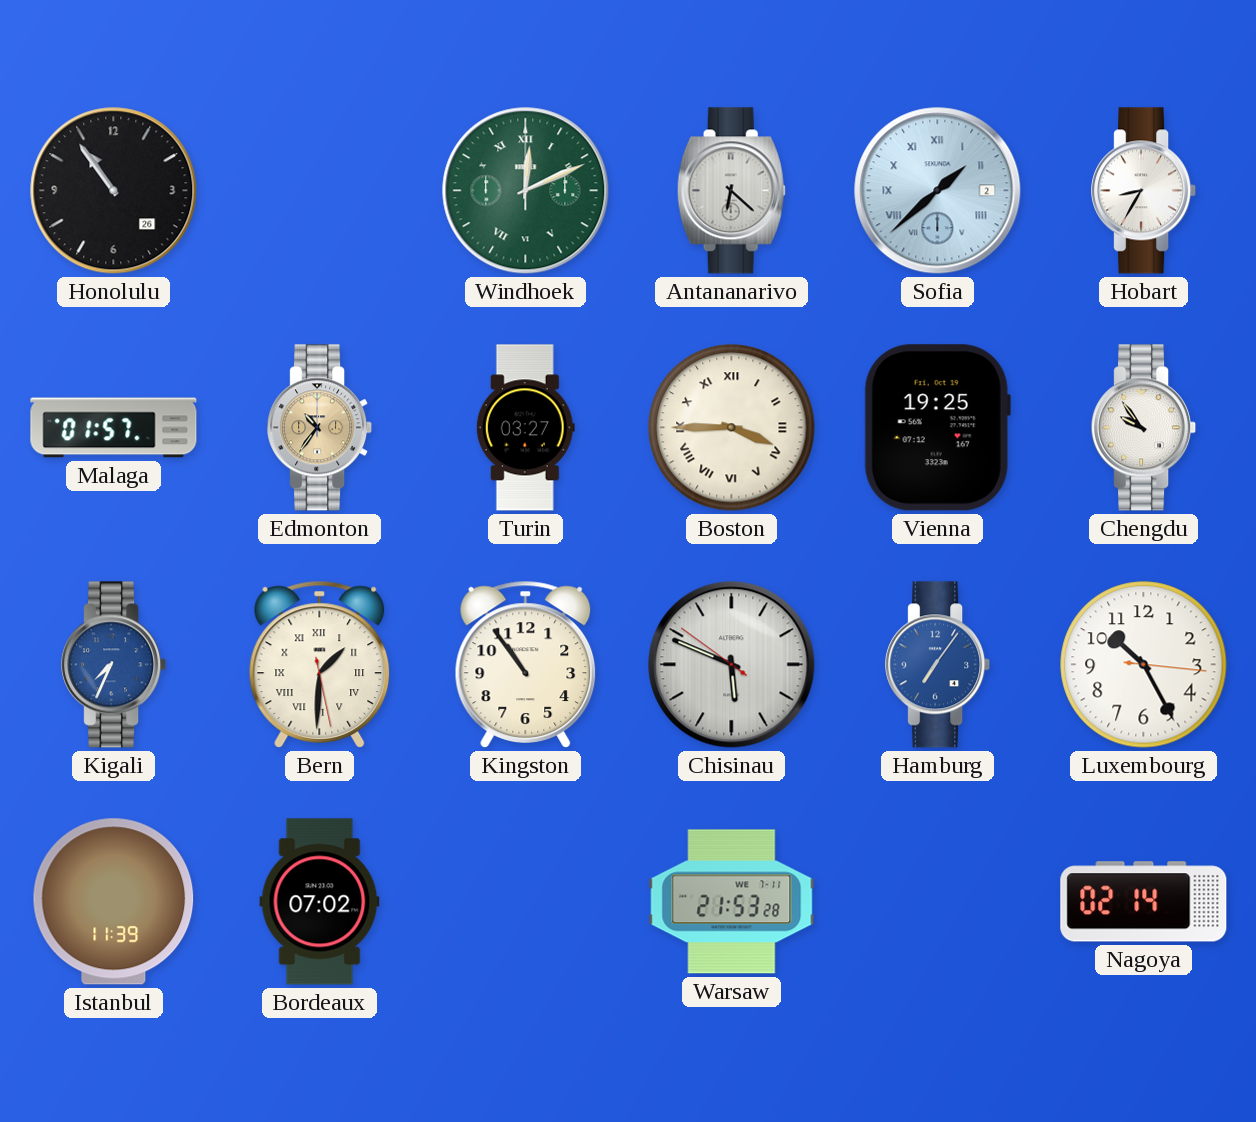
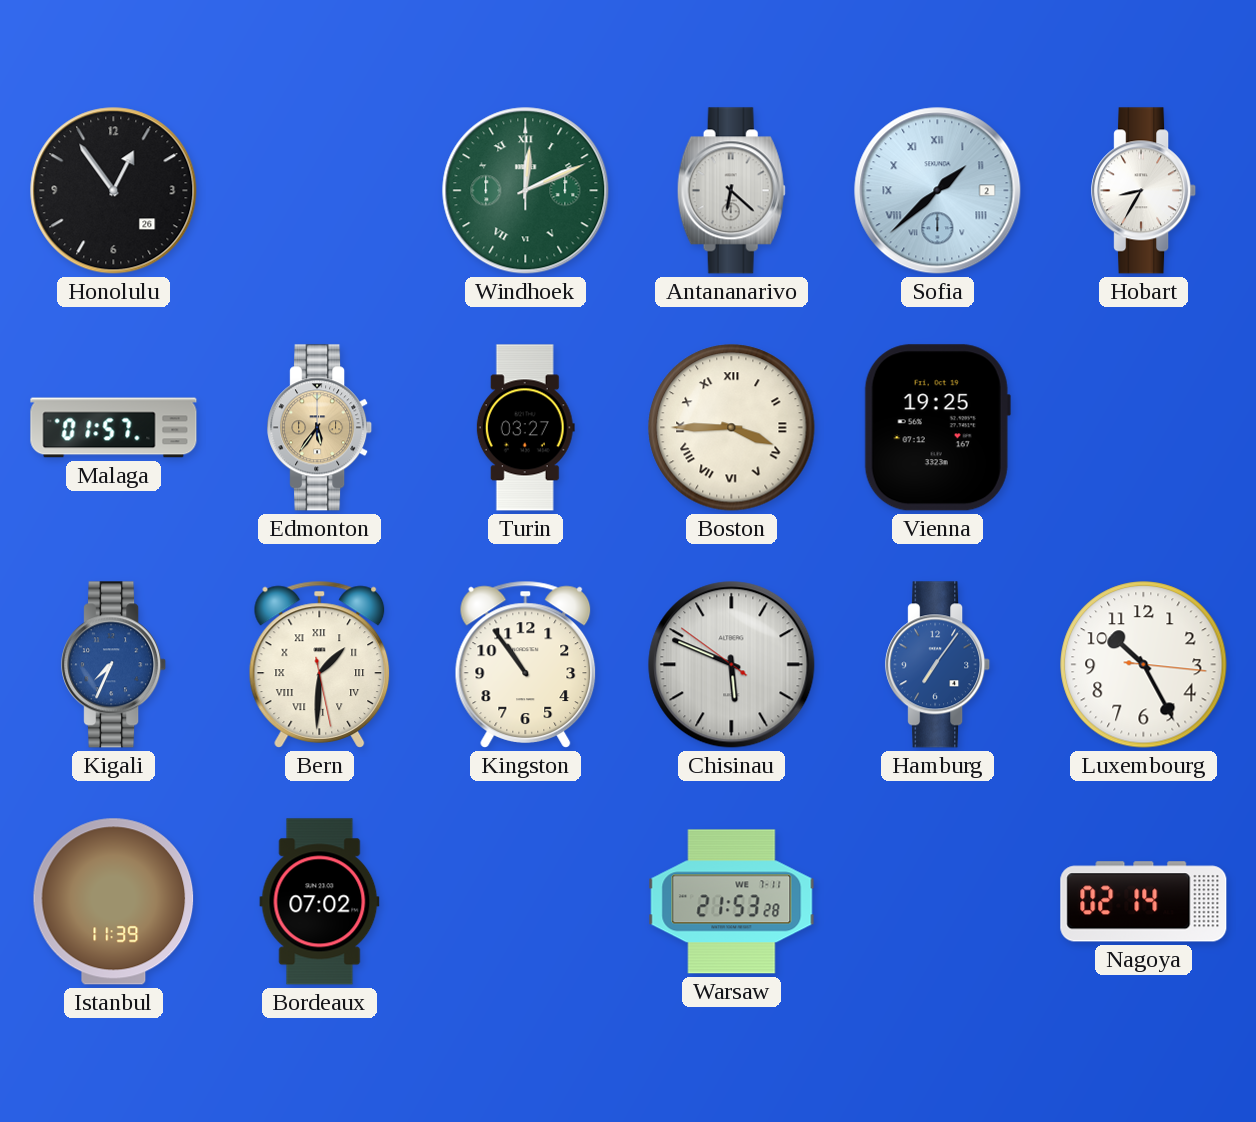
Honolulu: 10:54 -> 12:54
Edmonton: 10:36 -> 5:36
Chengdu: 9:54 -> none
